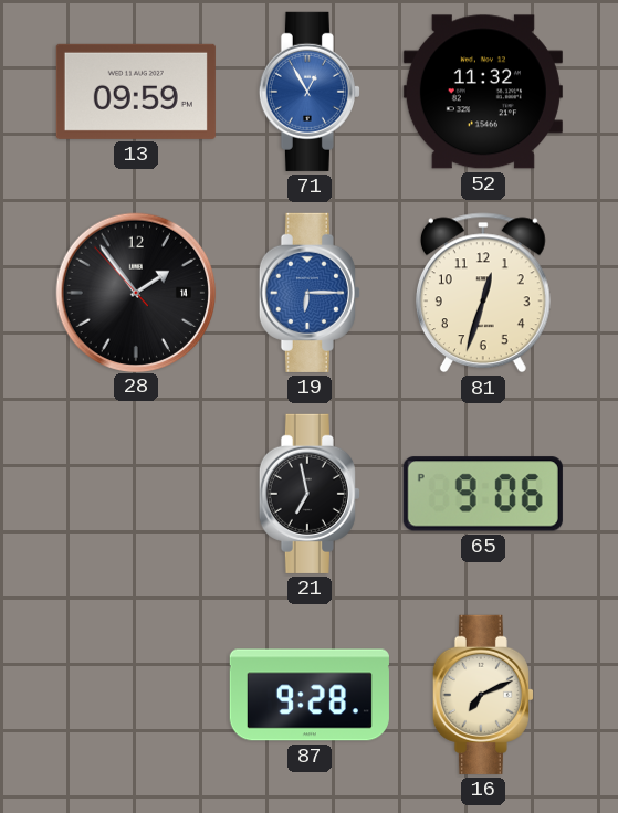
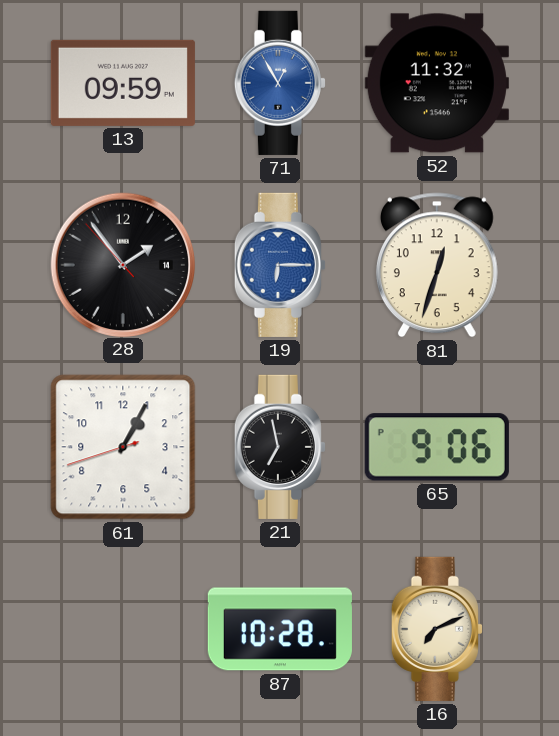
61: none -> 1:04
87: 9:28 -> 10:28
